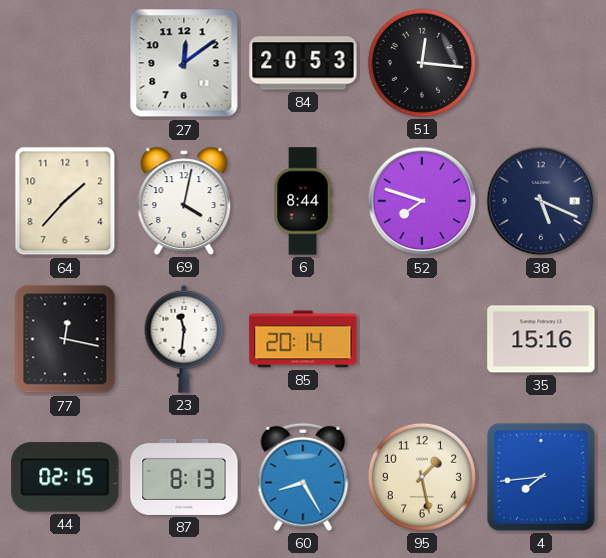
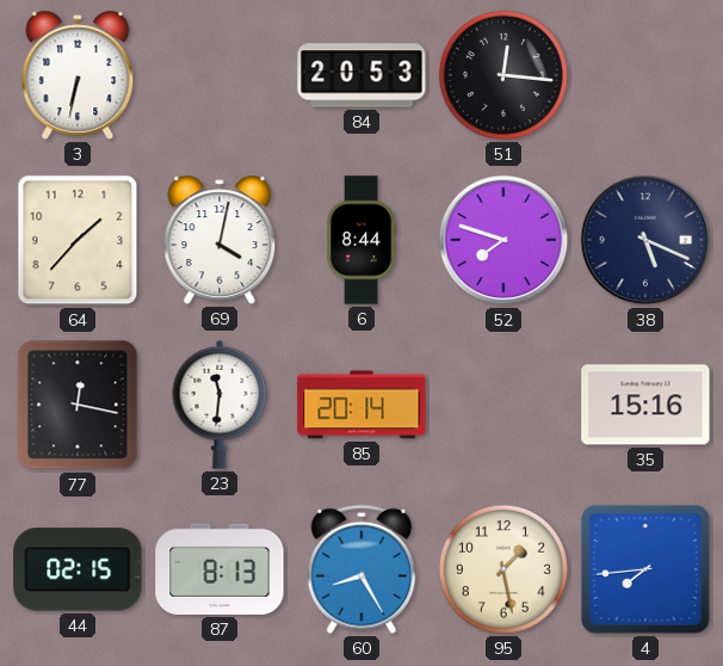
3: none -> 6:32
27: 12:09 -> none
